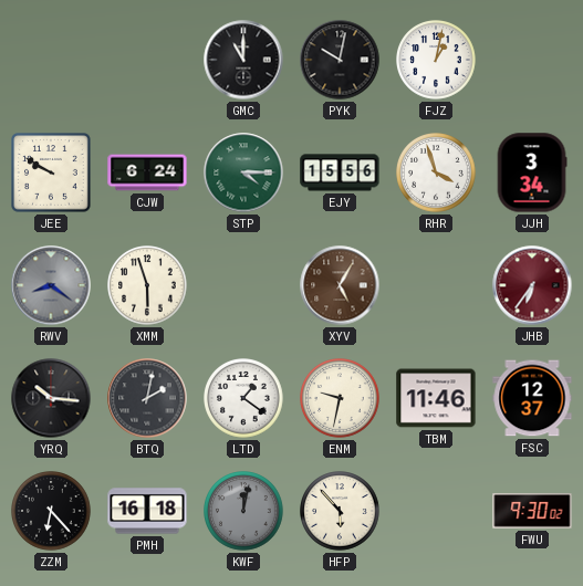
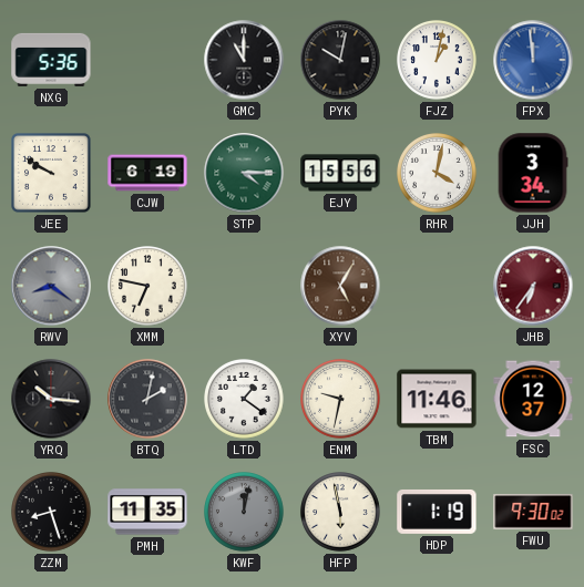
NXG: none -> 5:36
FPX: none -> 11:59
CJW: 6:24 -> 6:19
RHR: 3:57 -> 4:02
XMM: 5:57 -> 6:47
ZZM: 6:23 -> 8:27
PMH: 16:18 -> 11:35
HFP: 5:53 -> 5:58
HDP: none -> 1:19
